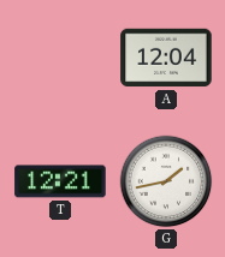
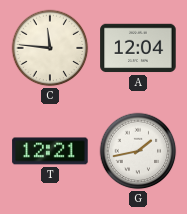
C: none -> 11:46
